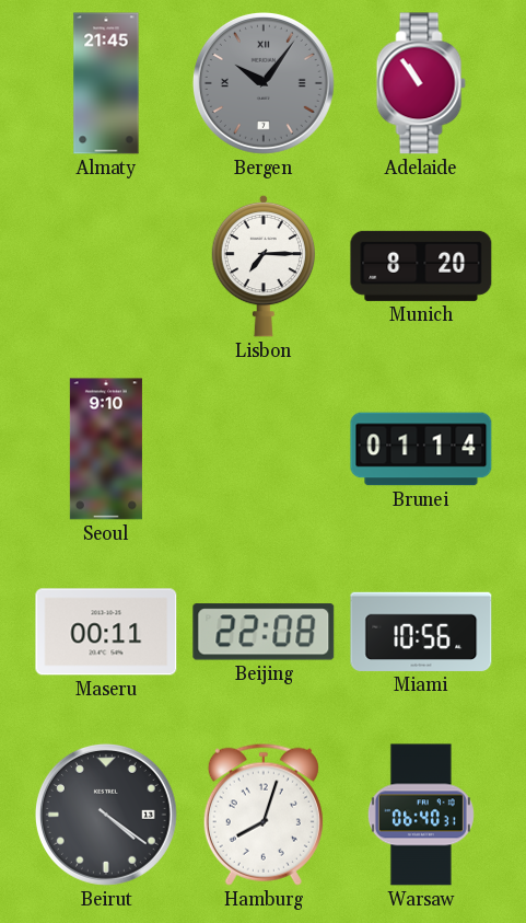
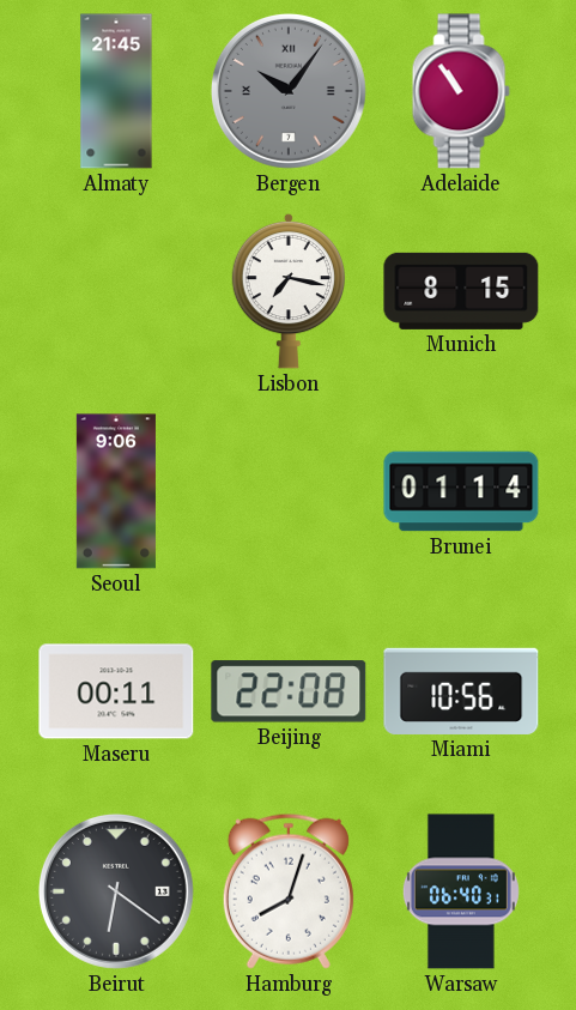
Lisbon: 7:15 -> 7:17
Munich: 8:20 -> 8:15
Seoul: 9:10 -> 9:06
Beirut: 4:21 -> 6:21
